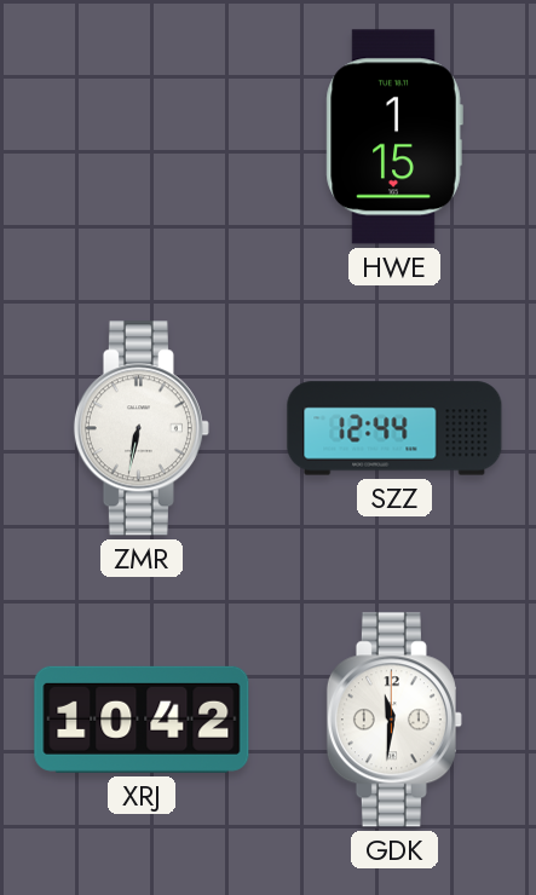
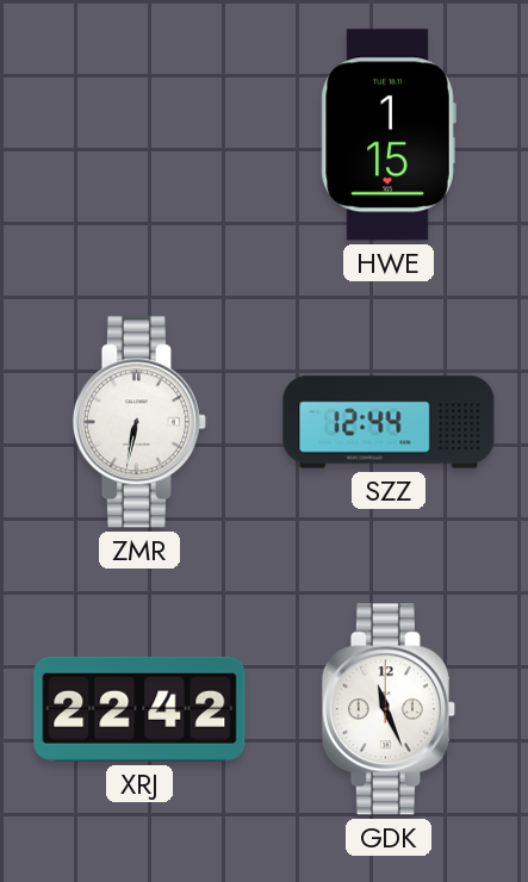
XRJ: 10:42 -> 22:42
GDK: 11:31 -> 11:26
